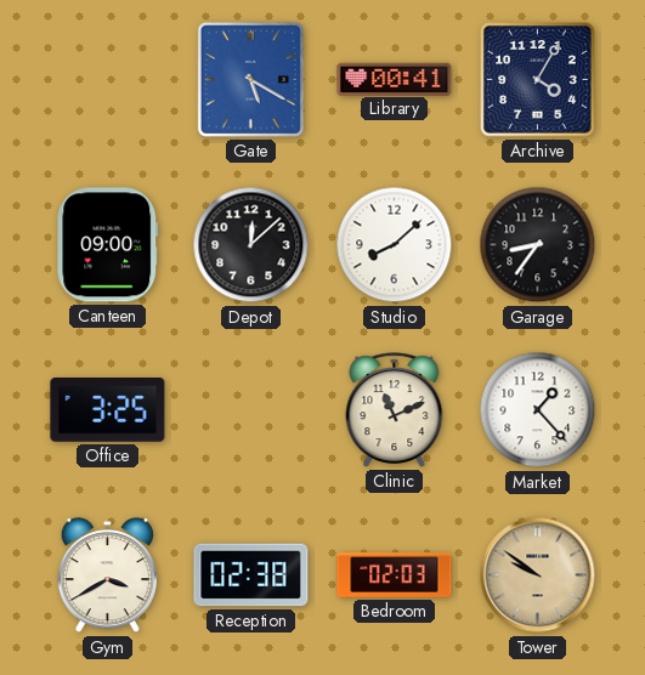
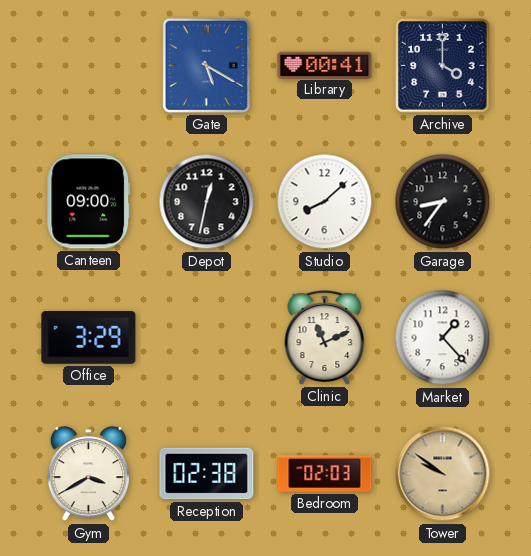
Archive: 4:05 -> 4:00
Depot: 12:08 -> 12:32
Office: 3:25 -> 3:29
